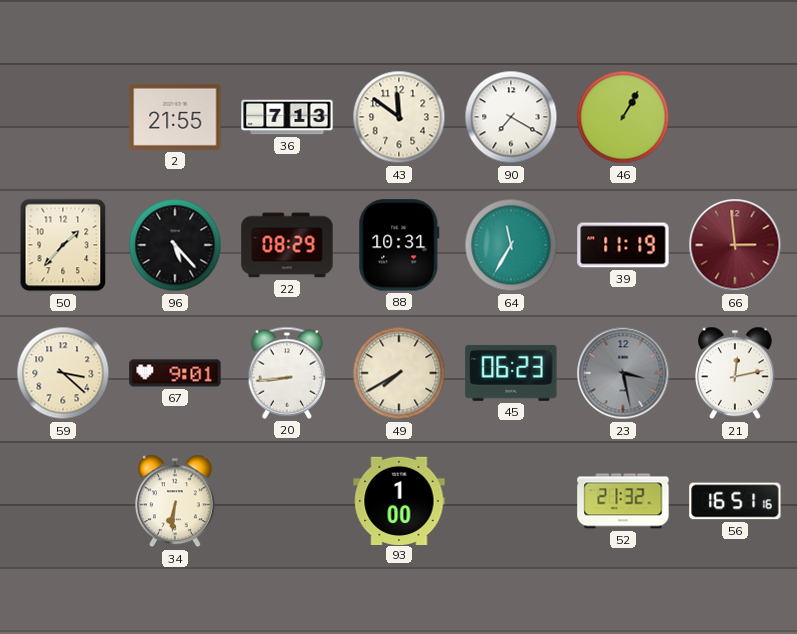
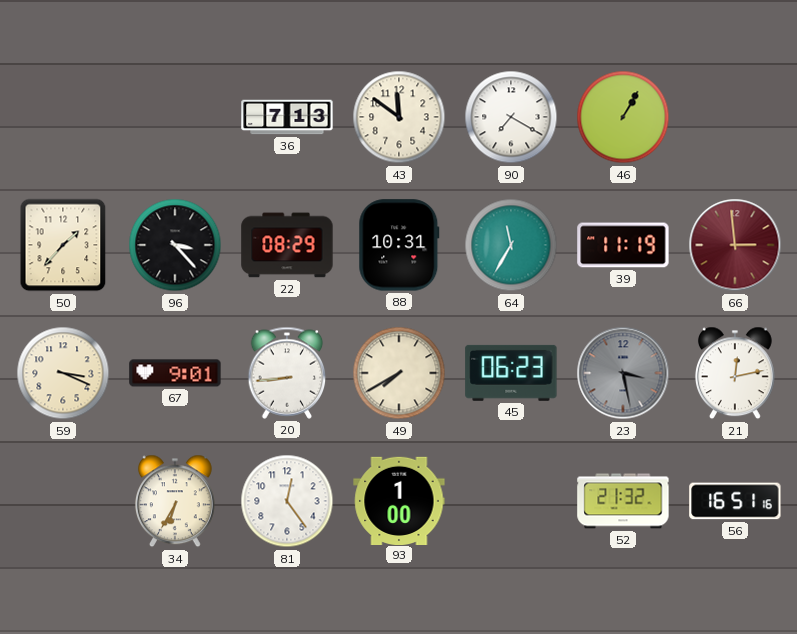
2: 21:55 -> none
96: 5:23 -> 3:23
59: 3:22 -> 3:19
34: 6:31 -> 6:35
81: none -> 12:24
